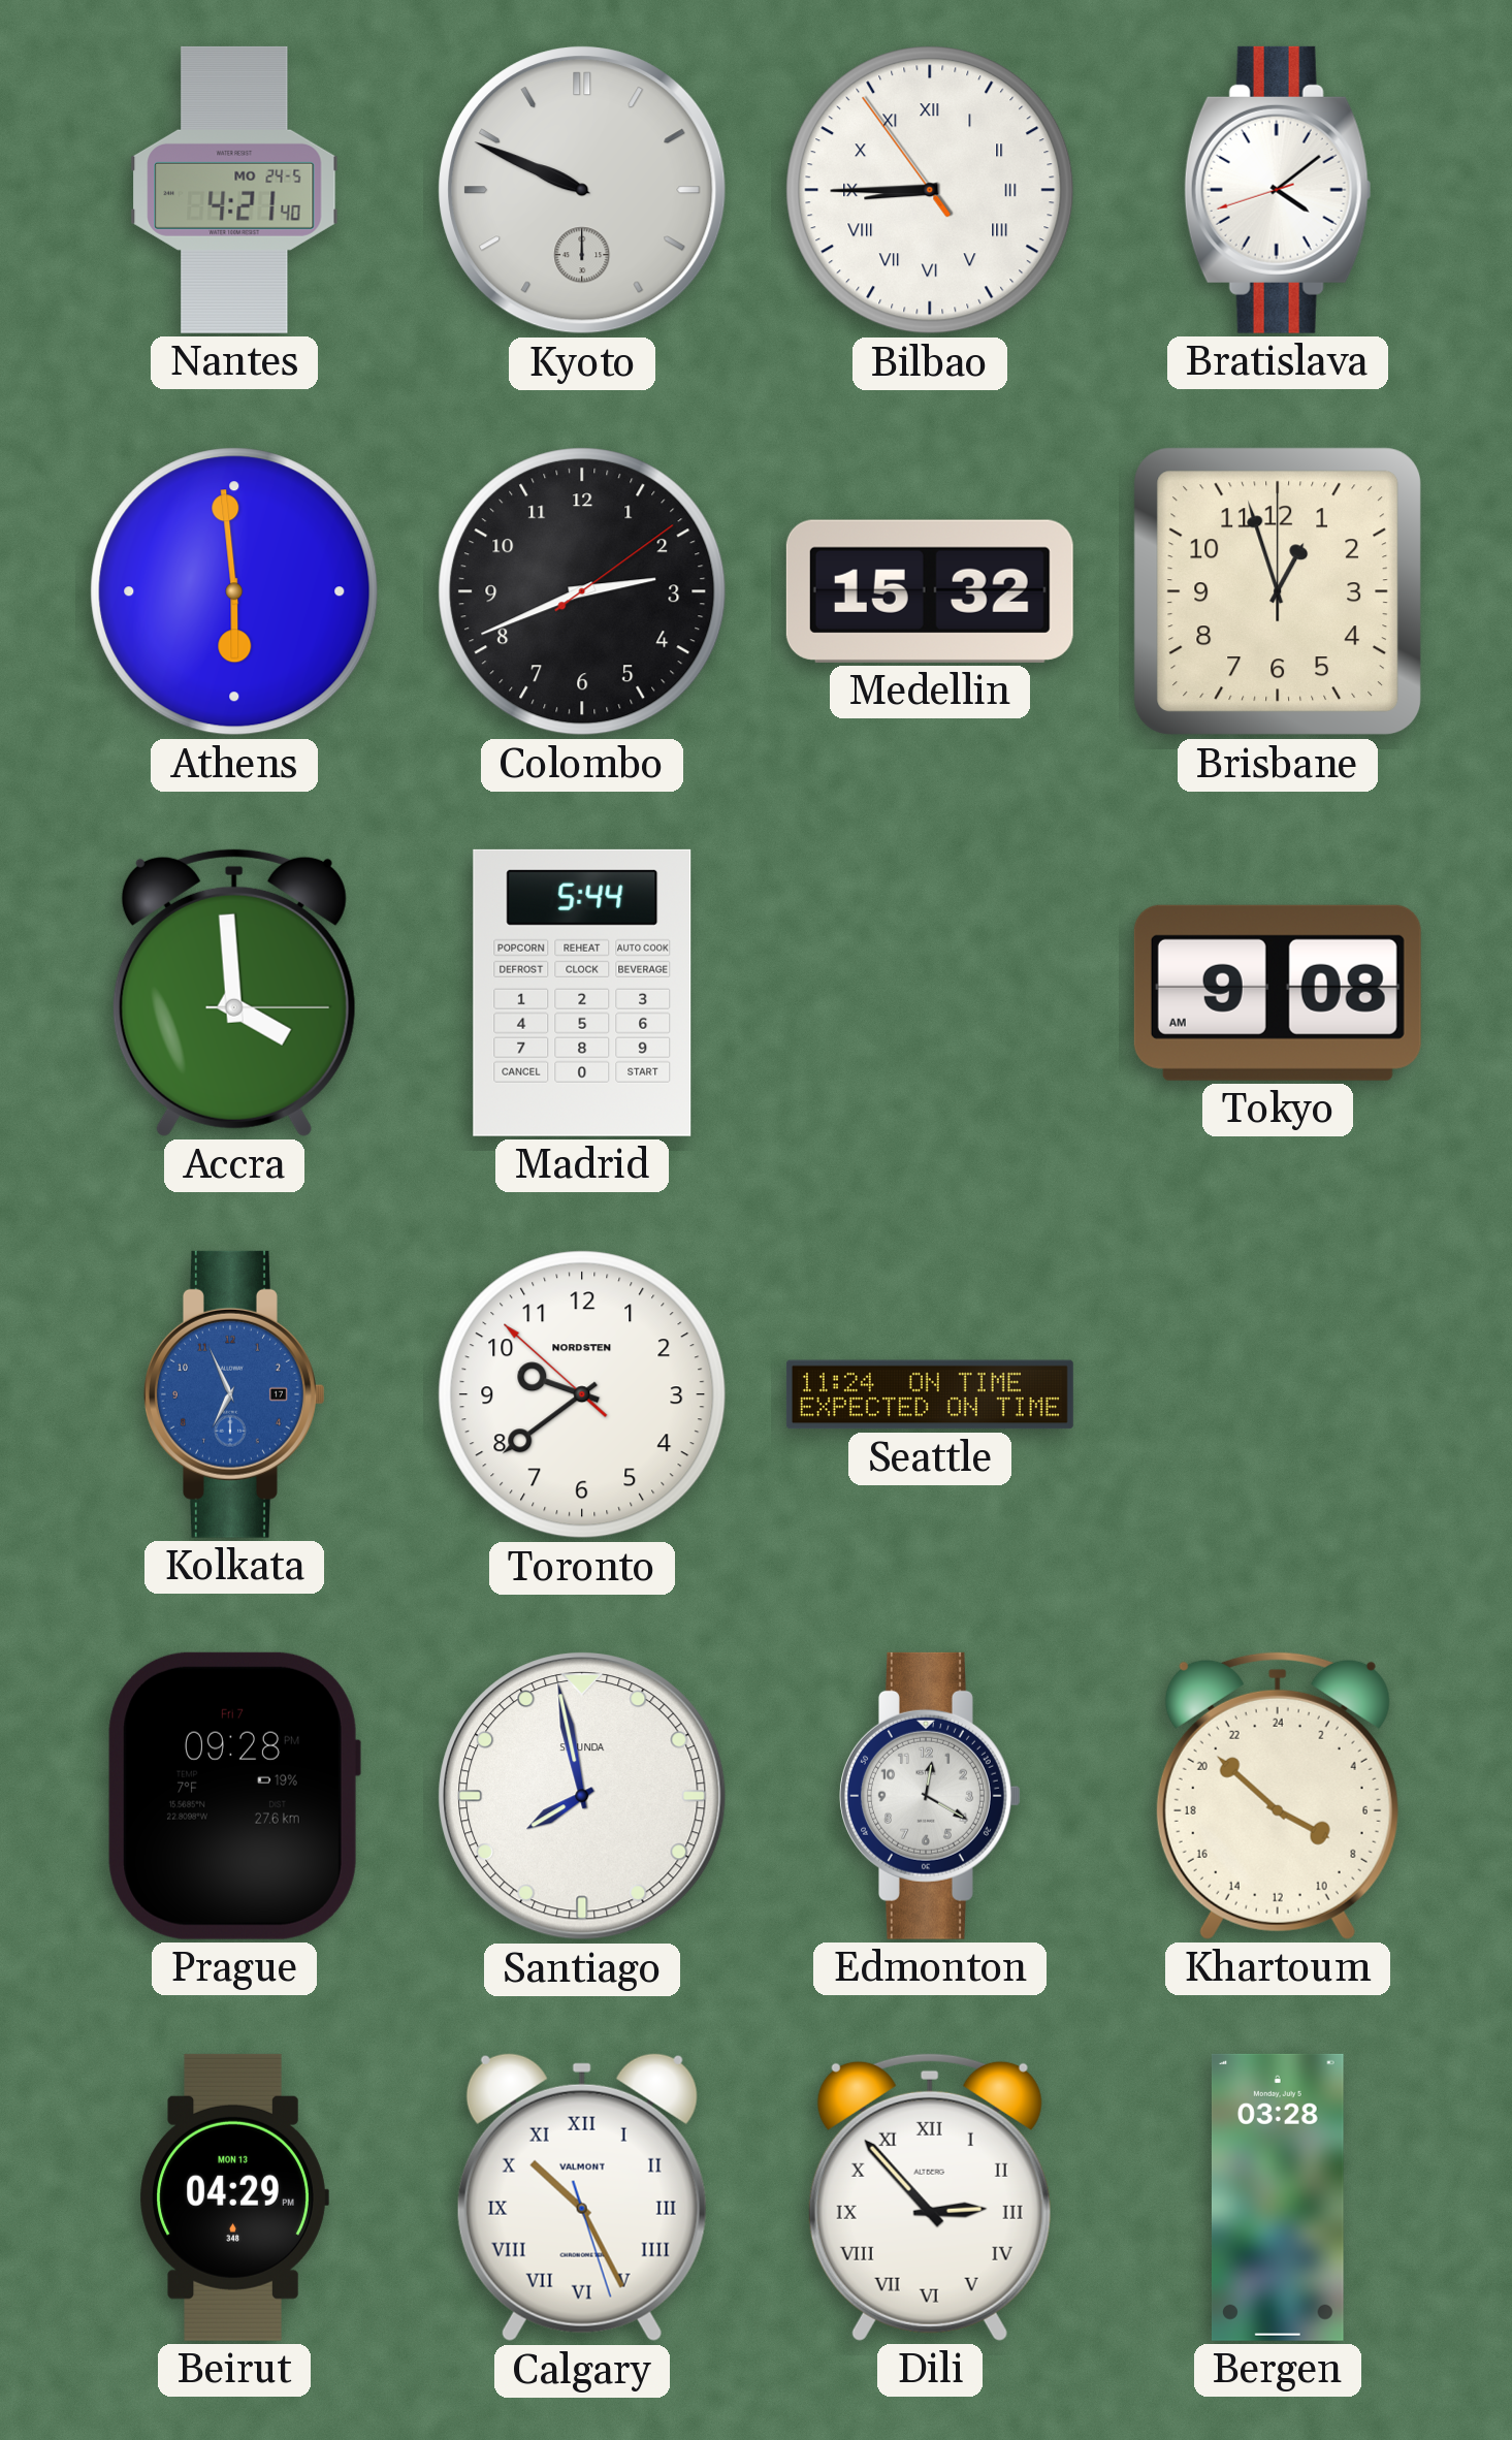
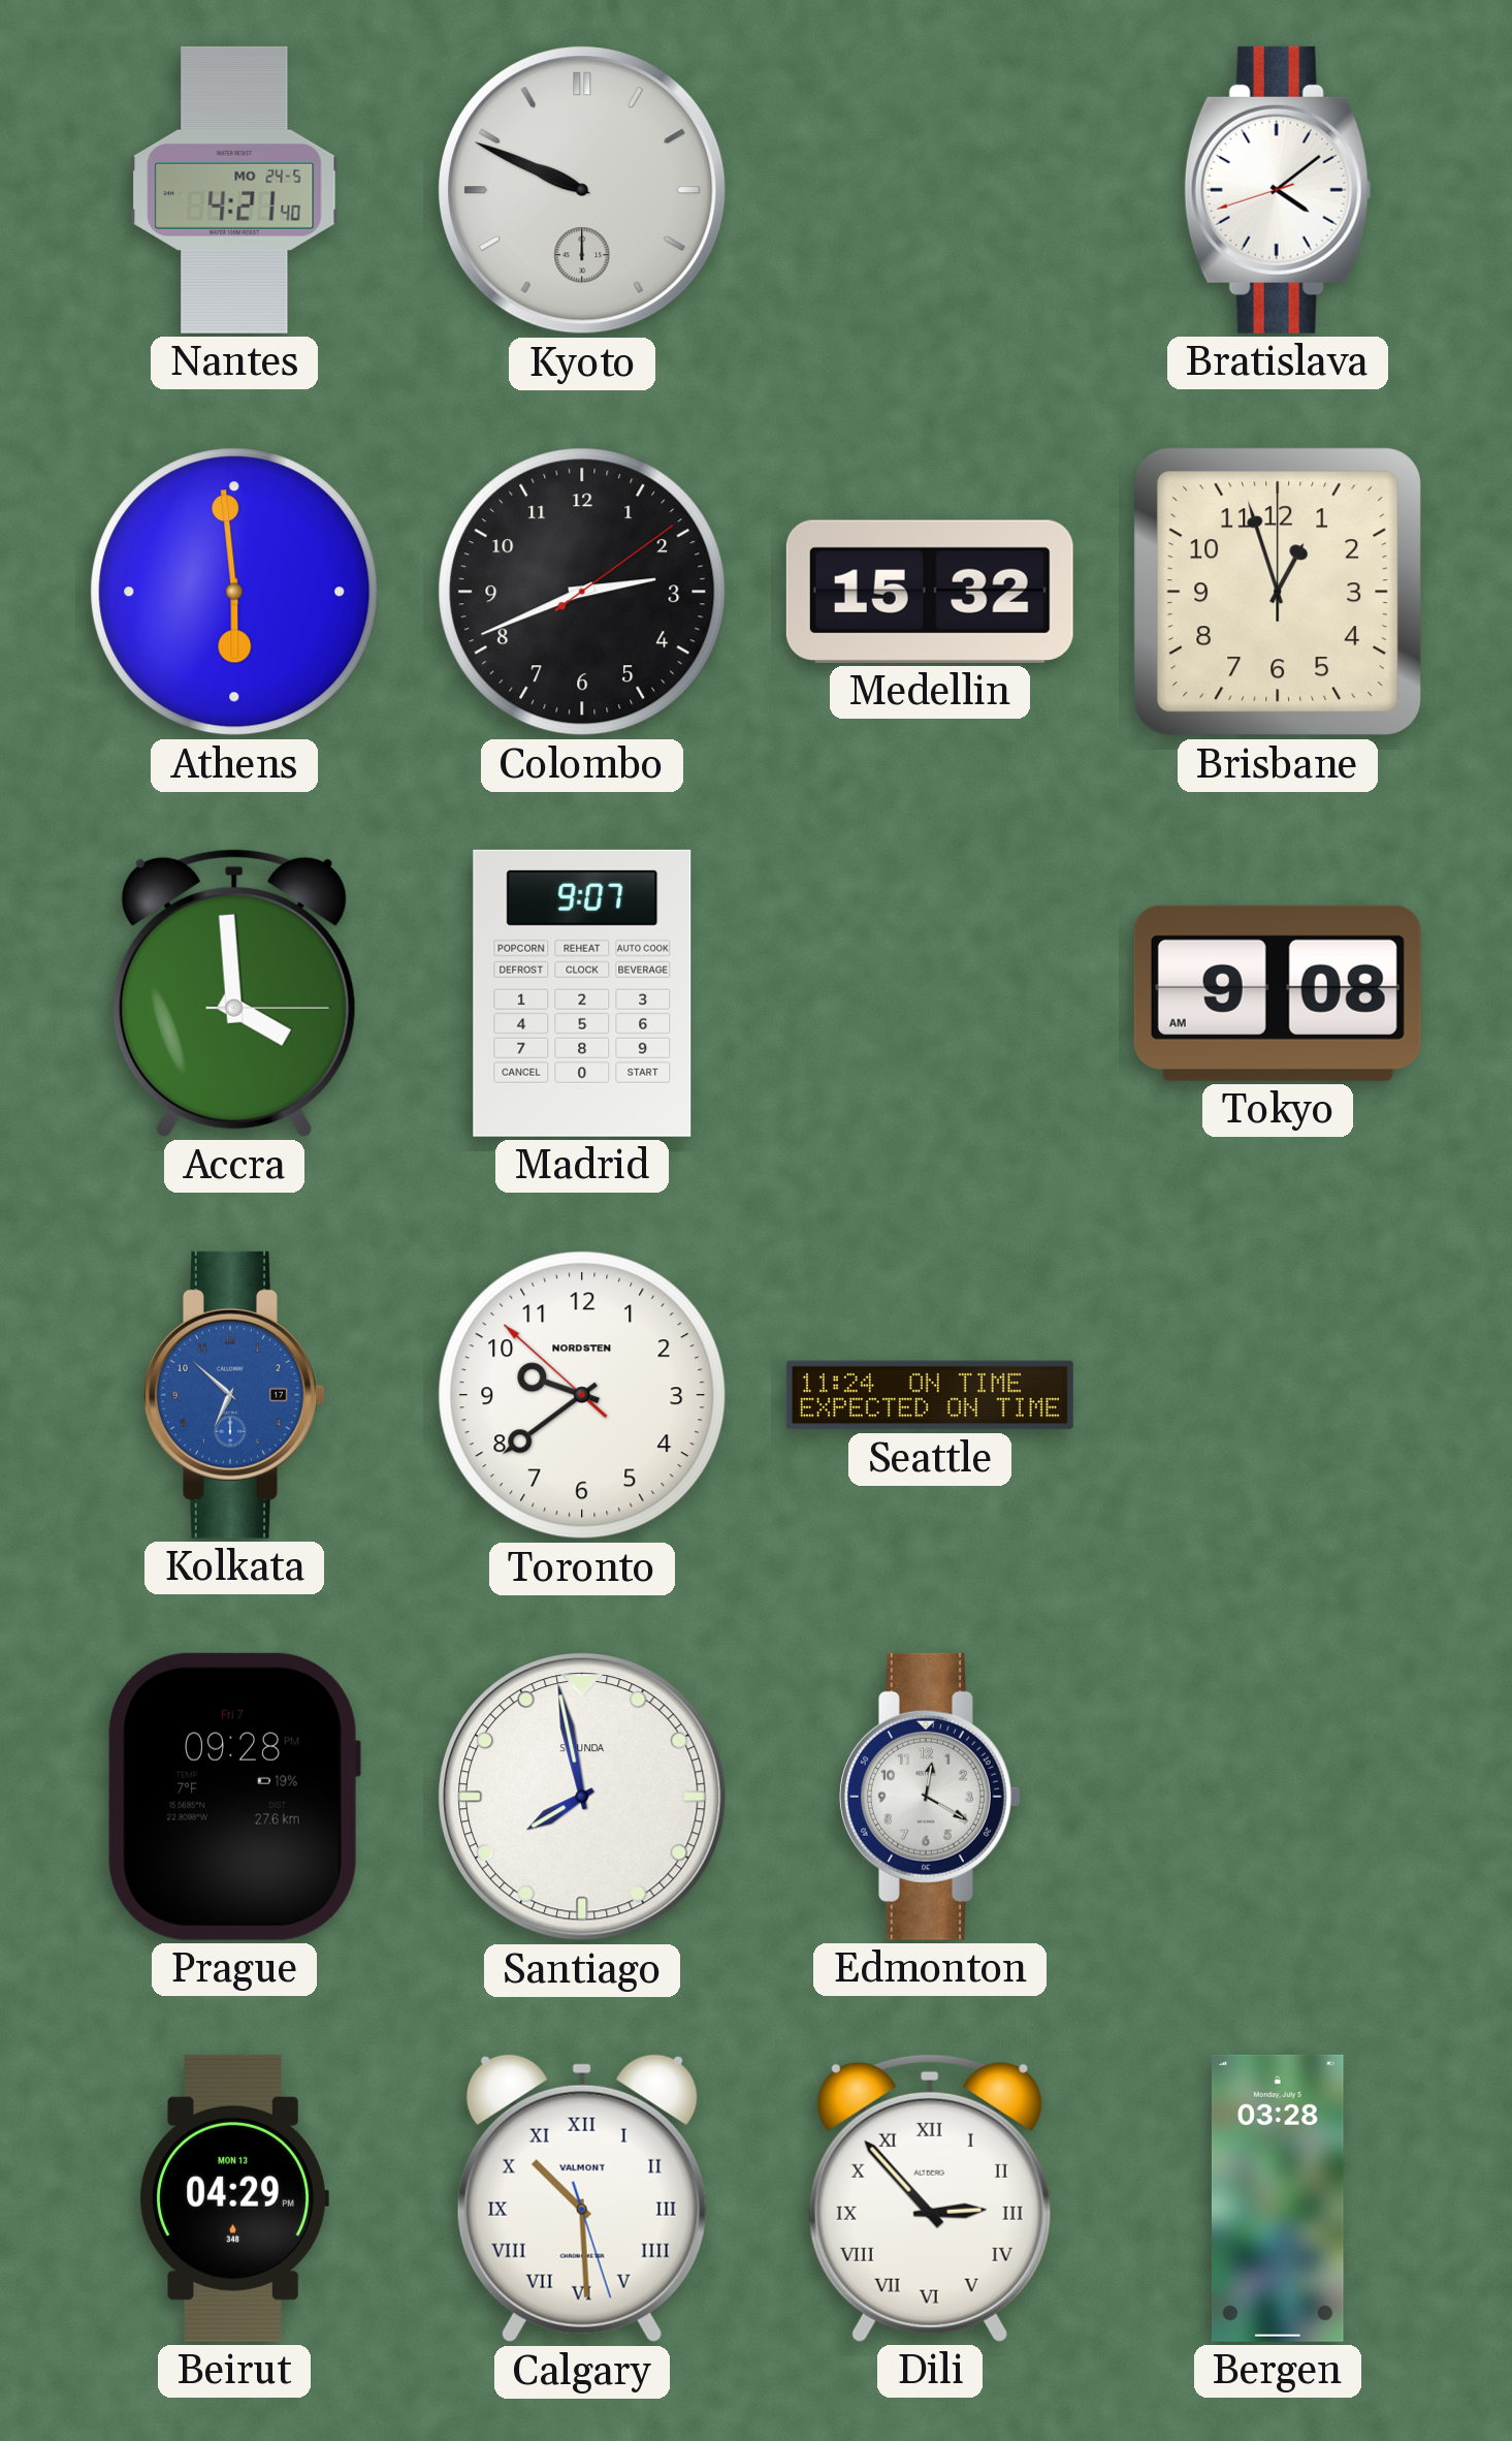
Bilbao: 8:44 -> none
Madrid: 5:44 -> 9:07
Kolkata: 6:56 -> 6:52
Khartoum: 7:52 -> none
Calgary: 10:25 -> 10:29
